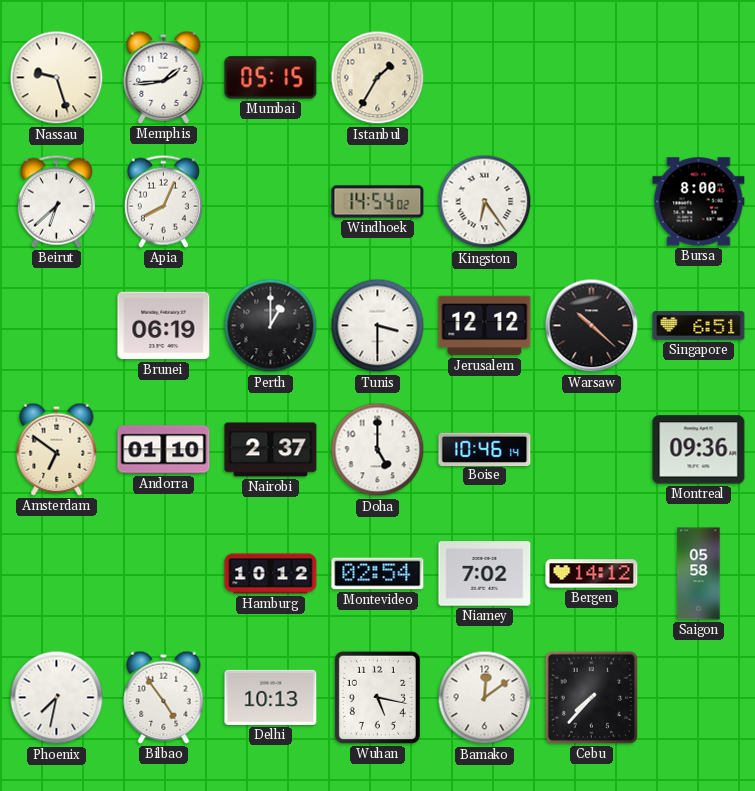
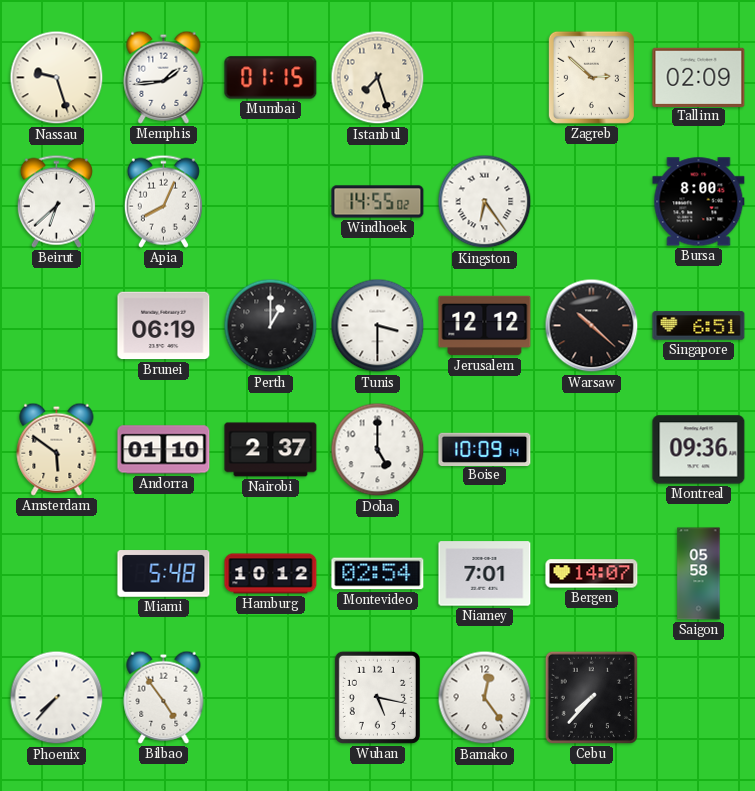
Mumbai: 05:15 -> 01:15
Istanbul: 1:35 -> 7:27
Zagreb: none -> 2:52
Tallinn: none -> 02:09
Windhoek: 14:54 -> 14:55
Amsterdam: 6:51 -> 5:51
Boise: 10:46 -> 10:09
Miami: none -> 5:48
Niamey: 7:02 -> 7:01
Bergen: 14:12 -> 14:07
Phoenix: 7:32 -> 7:37
Delhi: 10:13 -> none
Bamako: 12:09 -> 12:24
